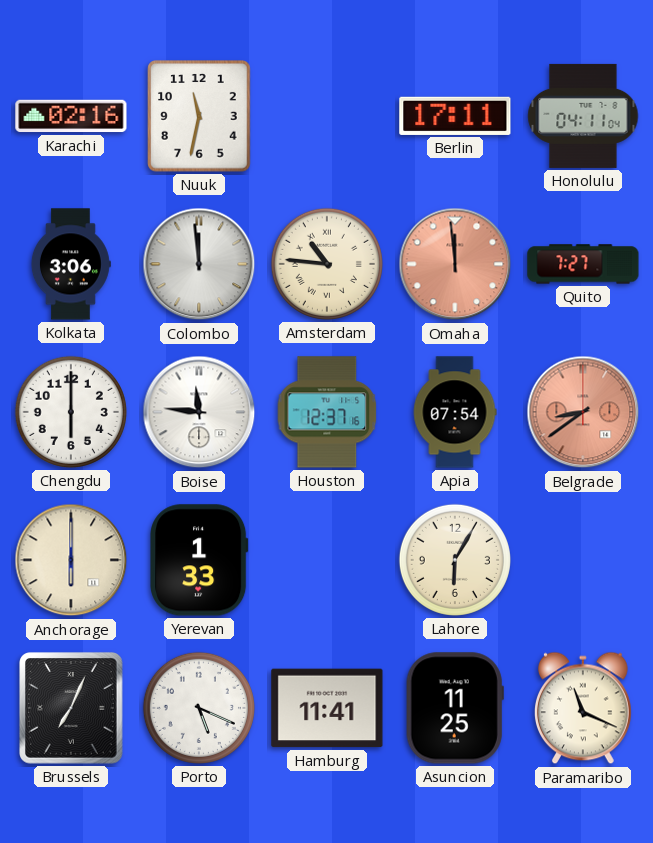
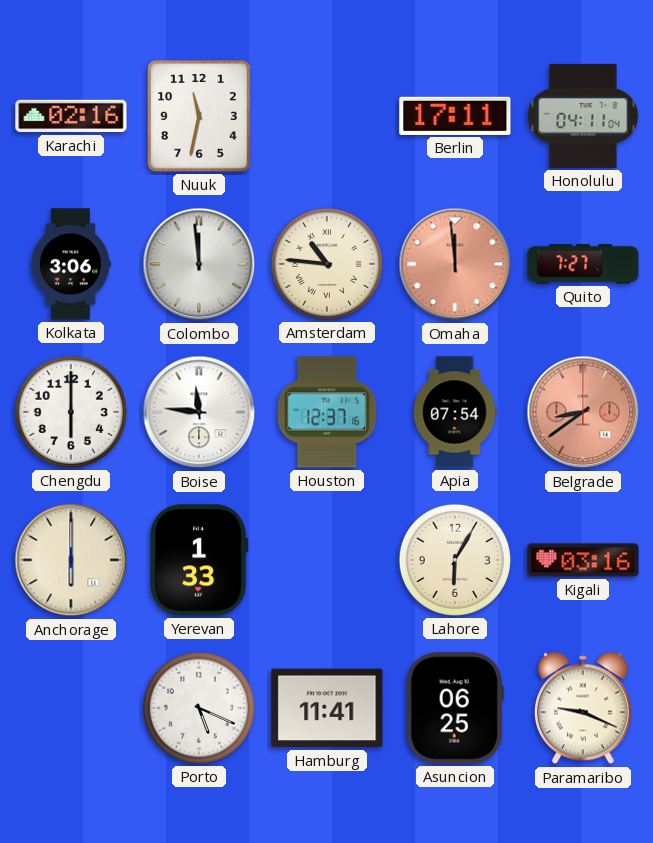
Kigali: none -> 03:16
Brussels: 7:04 -> none
Asuncion: 11:25 -> 06:25
Paramaribo: 11:19 -> 9:19
